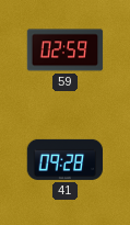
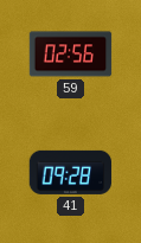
59: 02:59 -> 02:56
